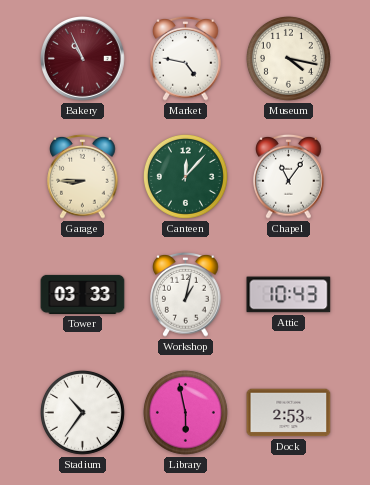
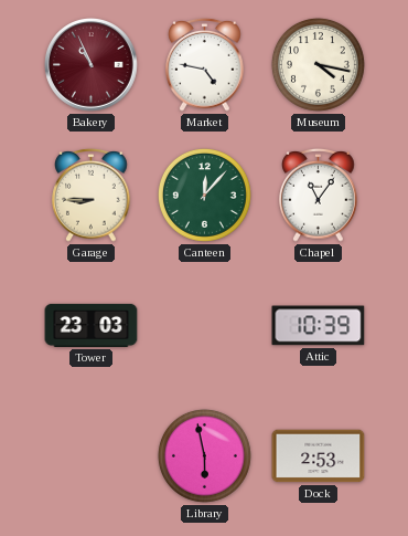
Tower: 03:33 -> 23:03
Workshop: 1:02 -> none
Attic: 10:43 -> 10:39
Stadium: 10:36 -> none
